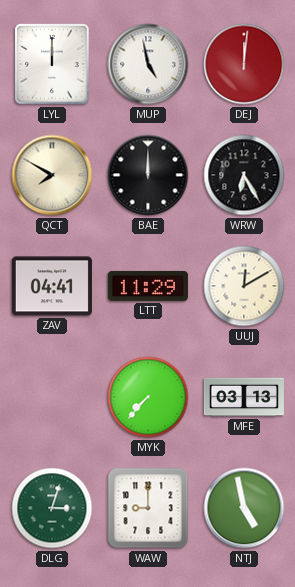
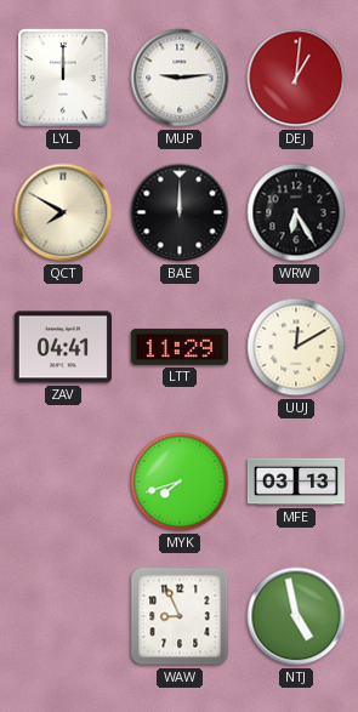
MUP: 4:58 -> 9:14
DEJ: 12:01 -> 1:01
MYK: 7:37 -> 7:42
DLG: 3:03 -> none
WAW: 9:00 -> 8:56
